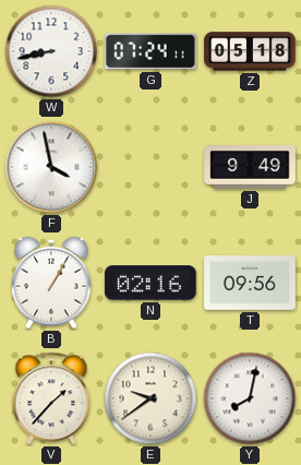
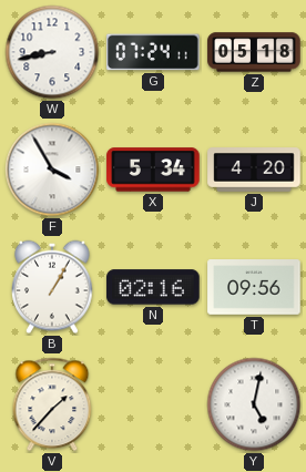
F: 3:58 -> 3:55
X: none -> 5:34
J: 9:49 -> 4:20
E: 9:39 -> none
Y: 8:02 -> 5:02
